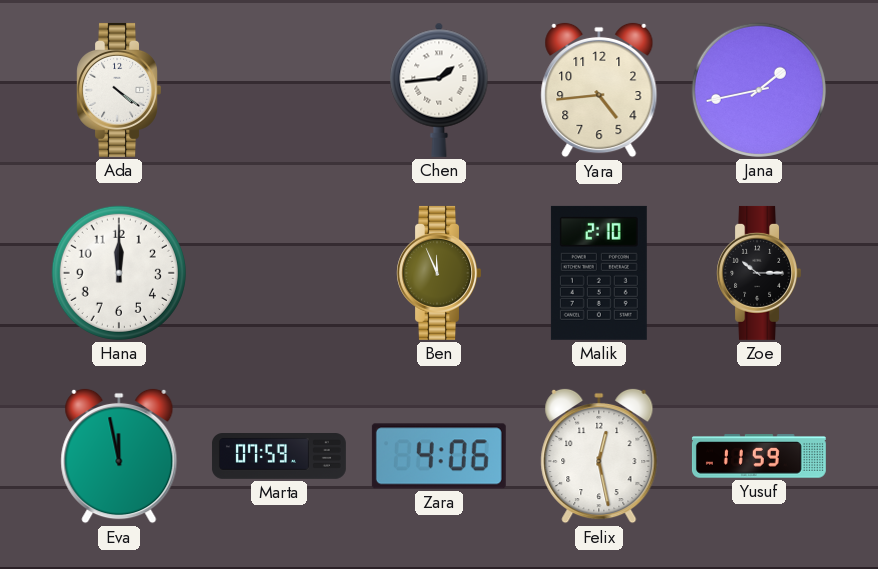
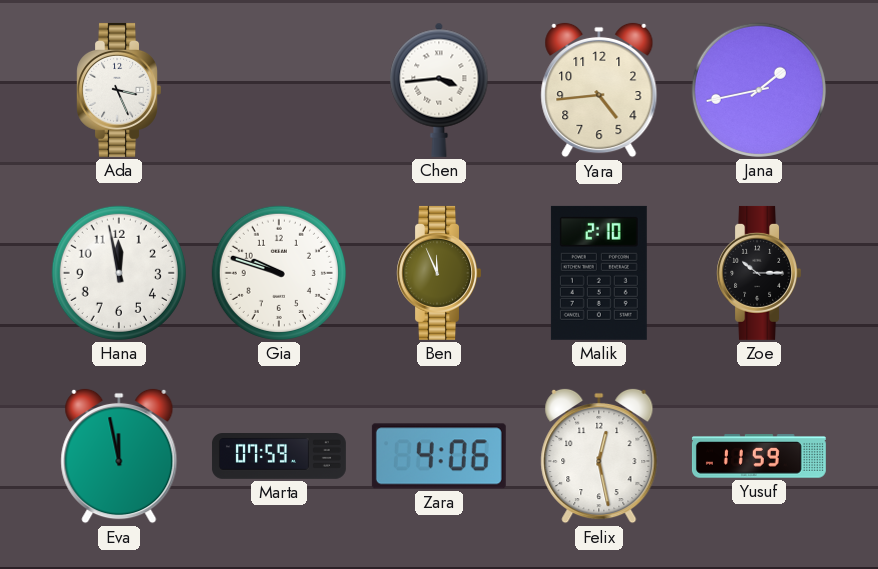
Ada: 4:21 -> 3:26
Chen: 1:44 -> 3:44
Hana: 12:00 -> 11:58
Gia: none -> 9:48
